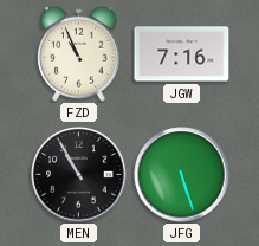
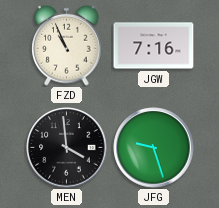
MEN: 10:55 -> 3:59
JFG: 5:27 -> 9:27
